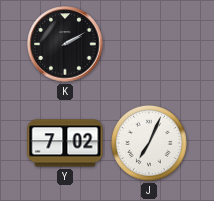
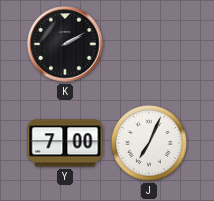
Y: 7:02 -> 7:00
